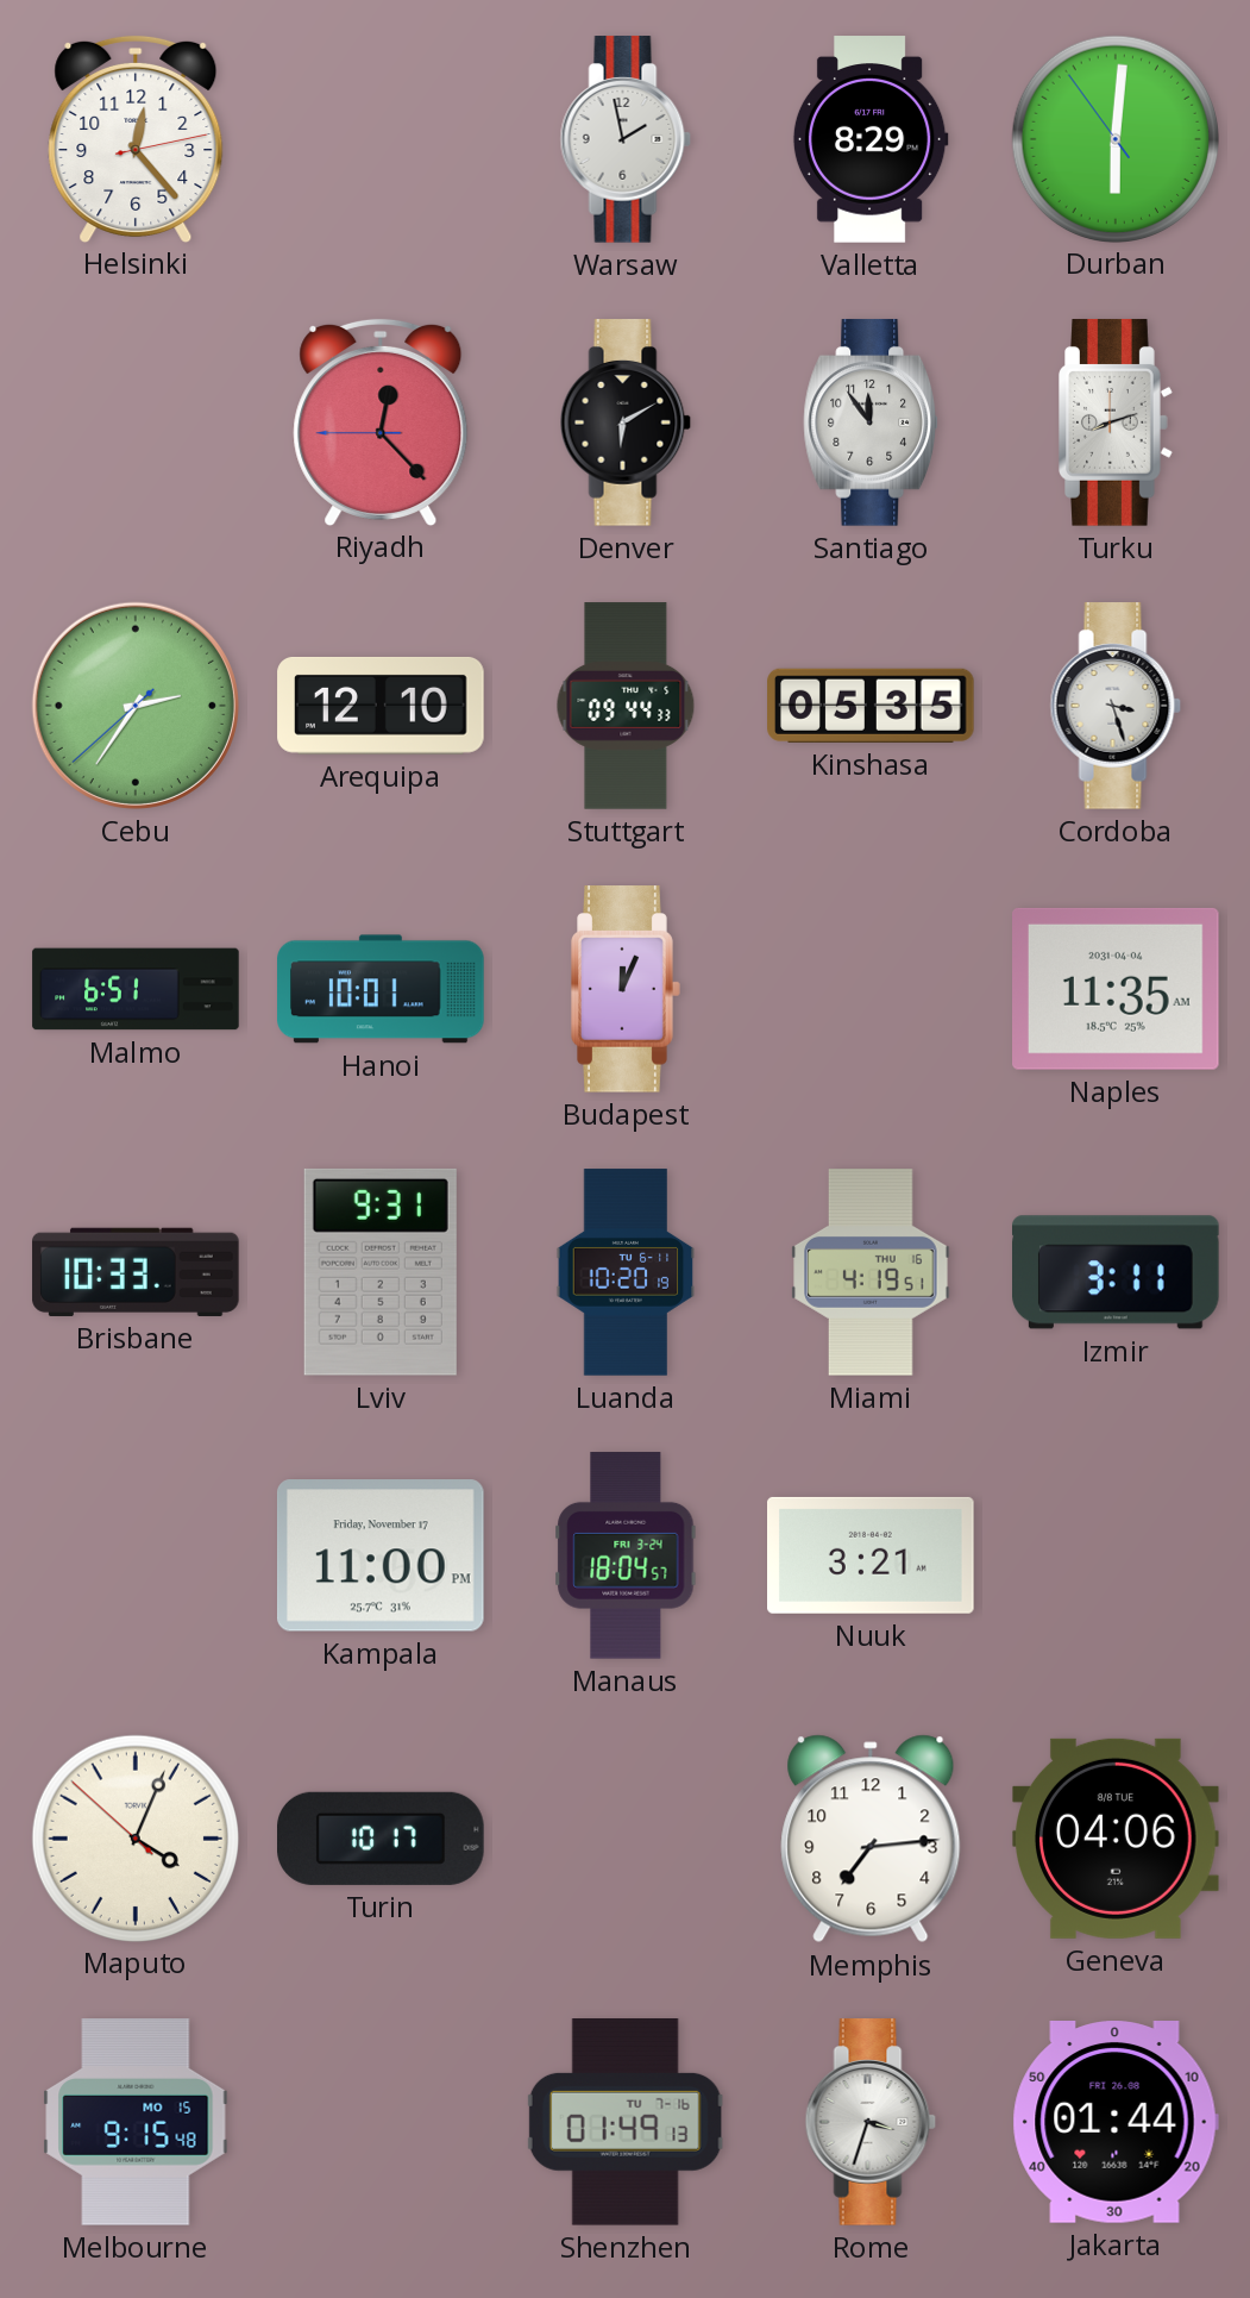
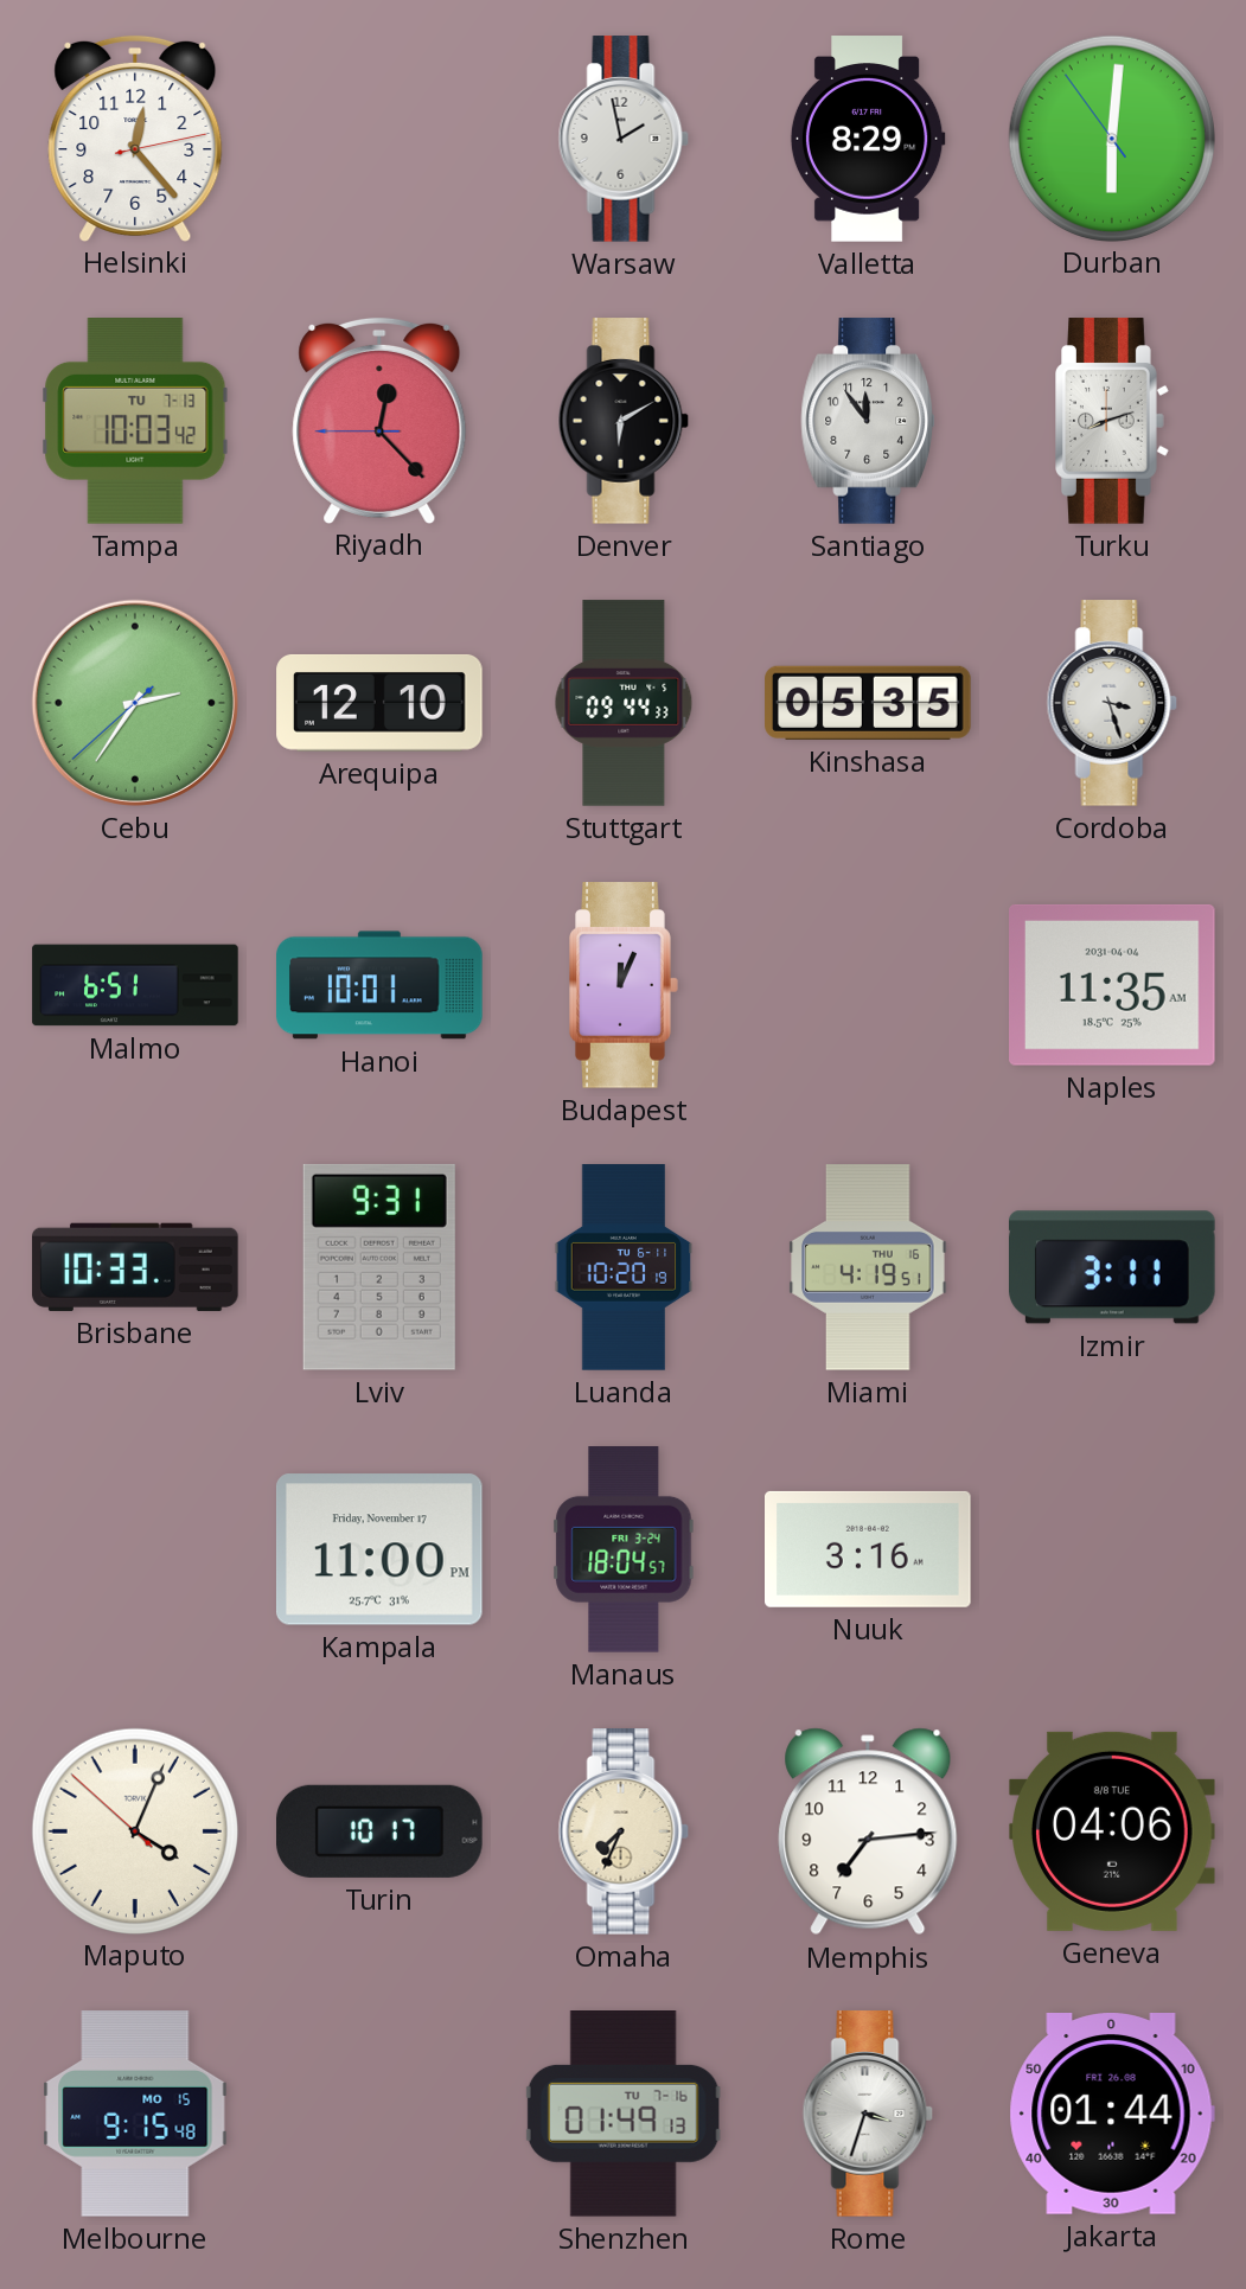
Tampa: none -> 10:03
Nuuk: 3:21 -> 3:16
Omaha: none -> 7:34
